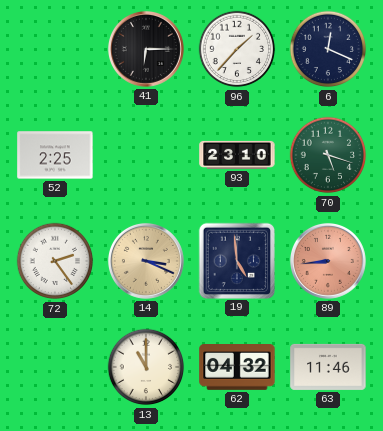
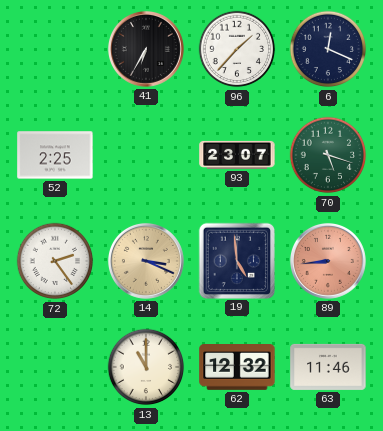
41: 6:15 -> 6:35
93: 23:10 -> 23:07
62: 04:32 -> 12:32
